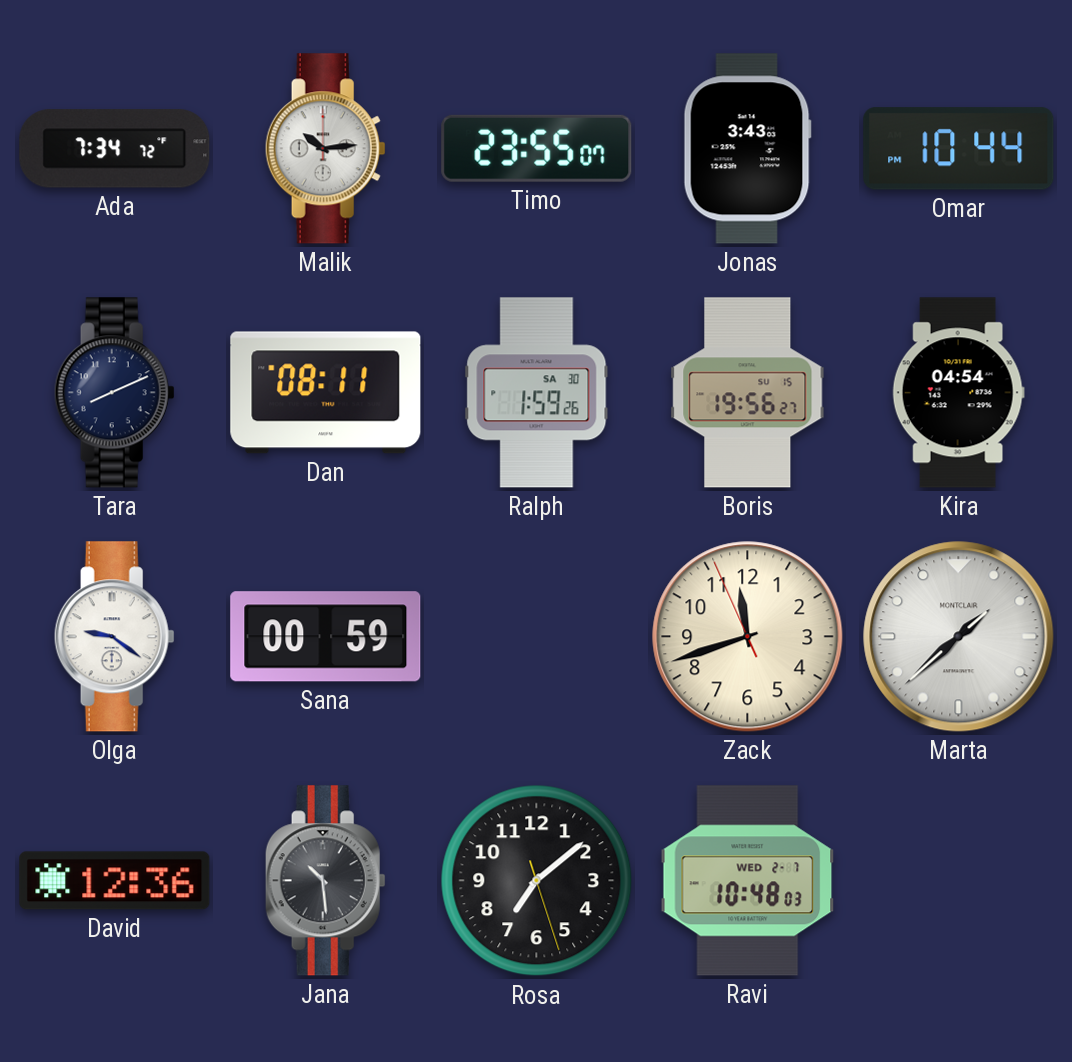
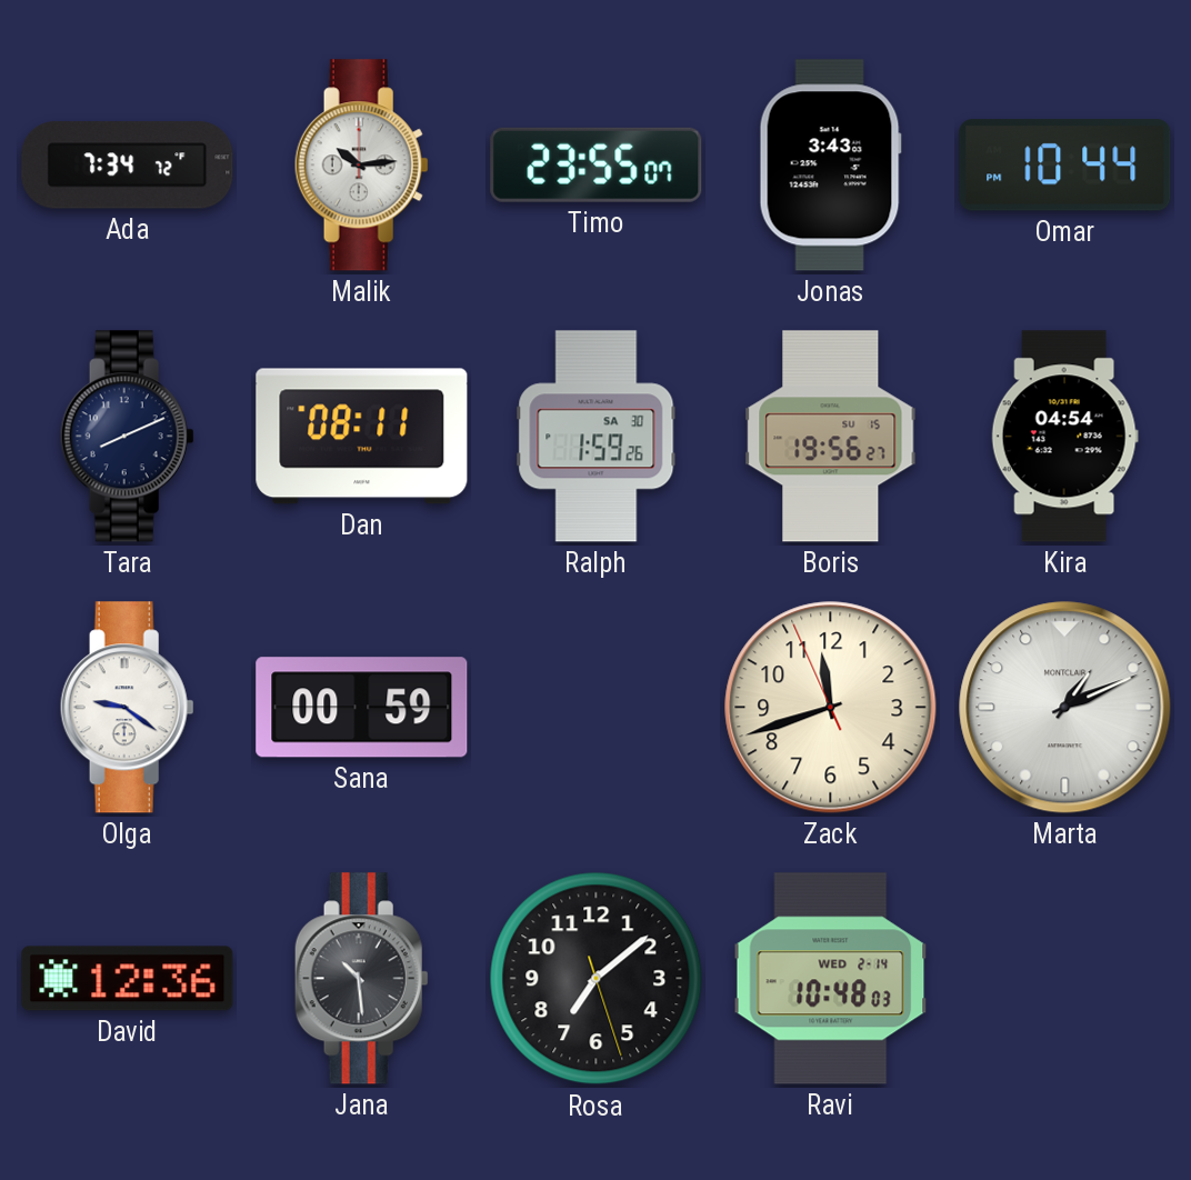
Marta: 1:38 -> 1:11
Ravi date: WED 2-7 -> WED 2-14
